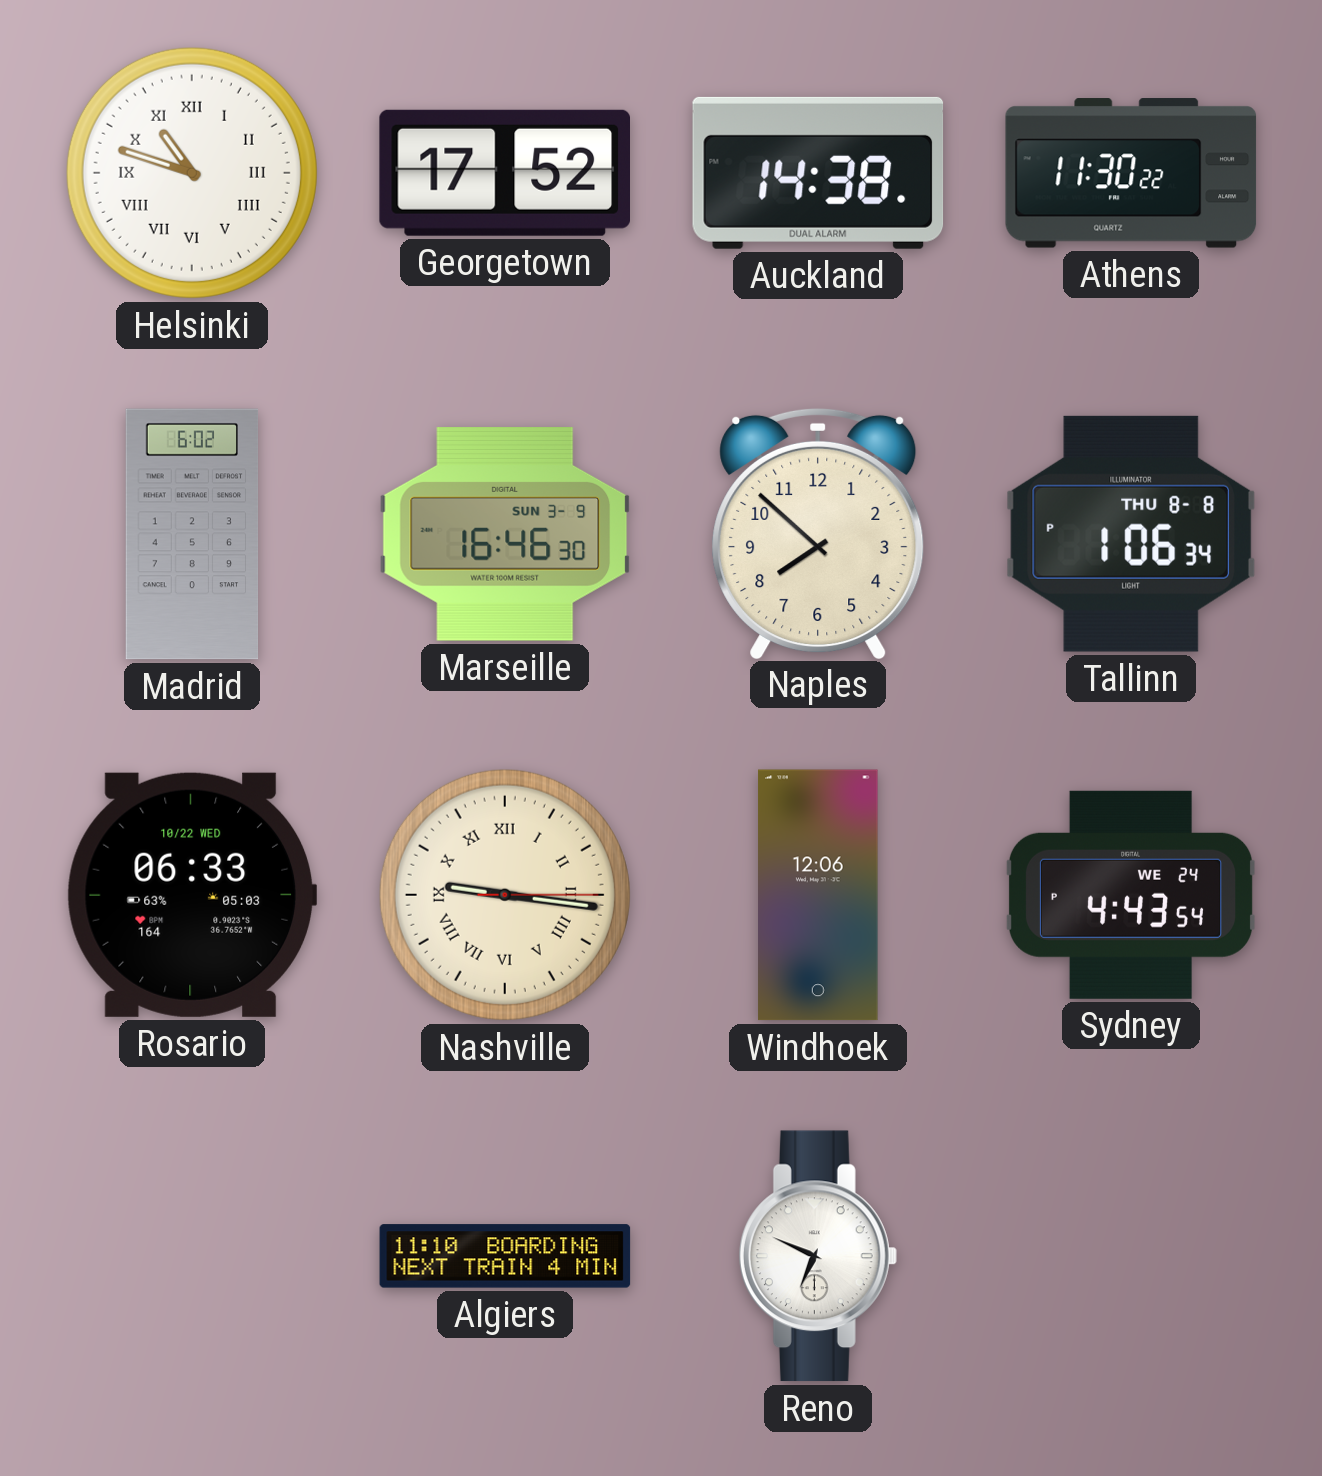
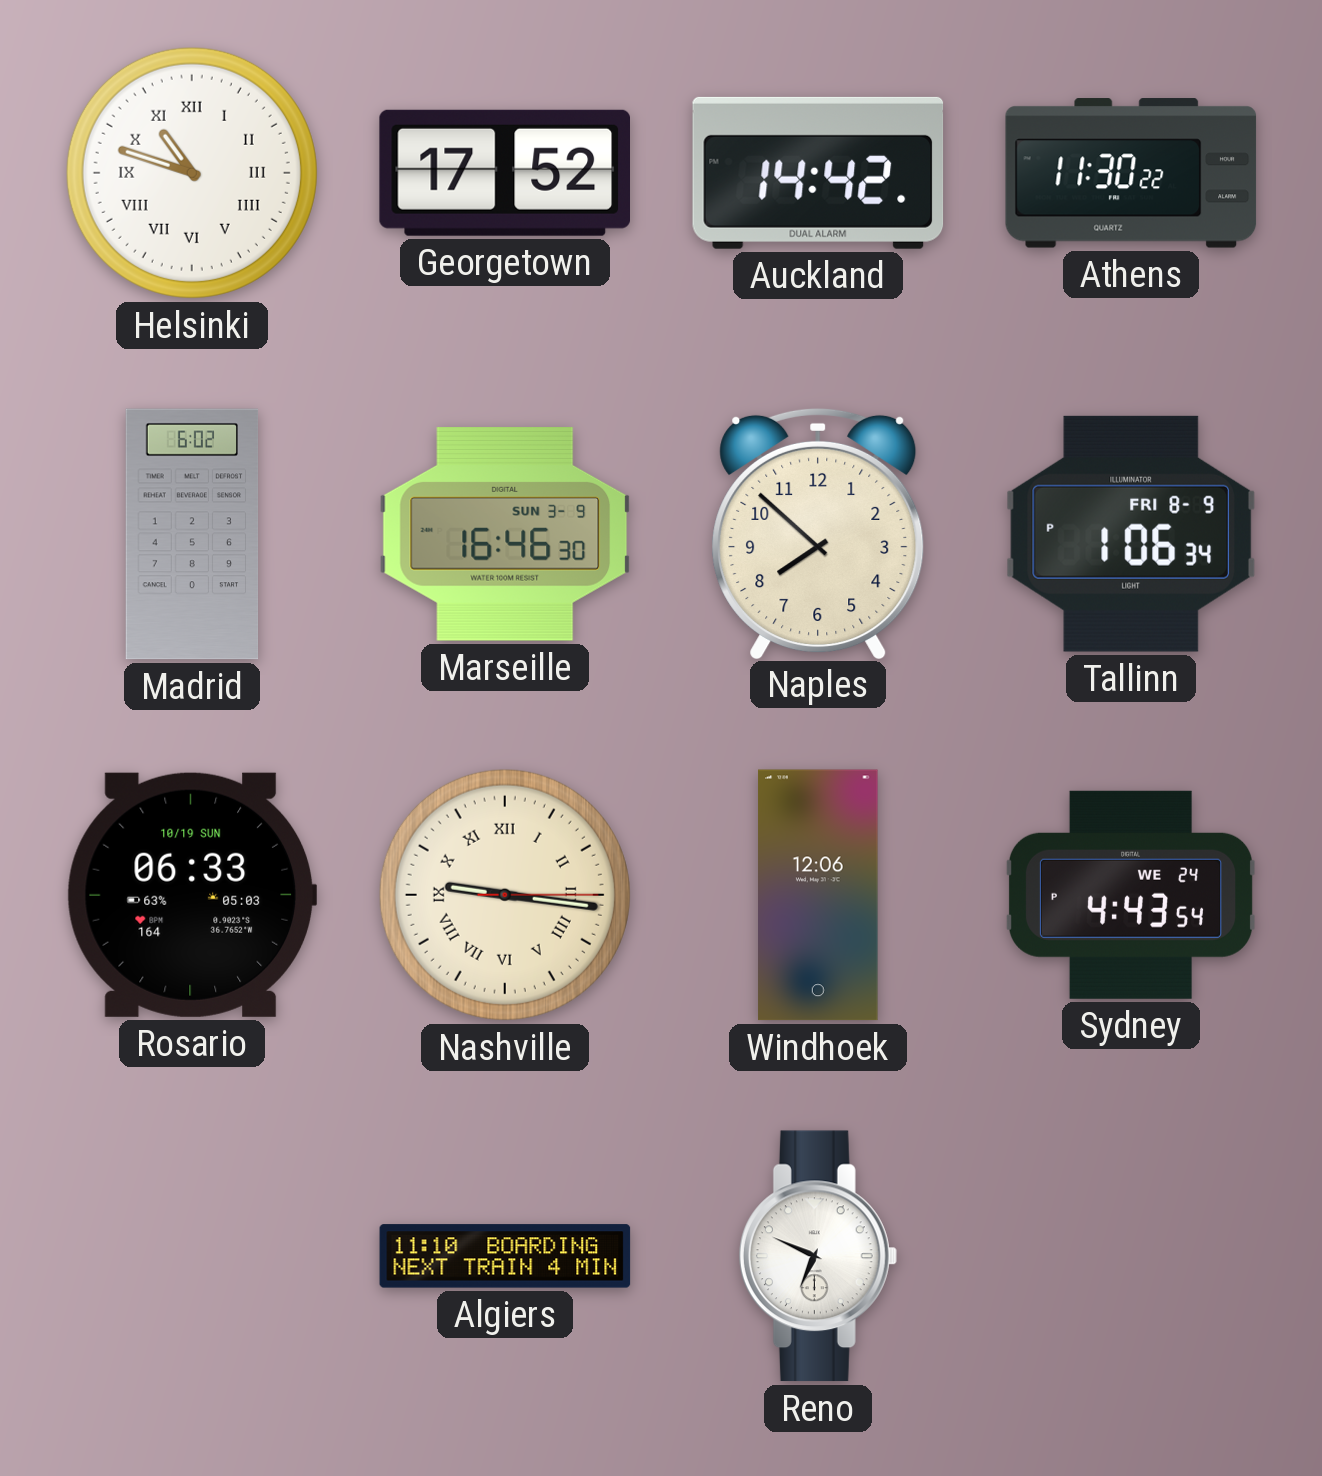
Auckland: 14:38 -> 14:42
Tallinn date: THU 8-8 -> FRI 8-9
Rosario date: 10/22 WED -> 10/19 SUN
